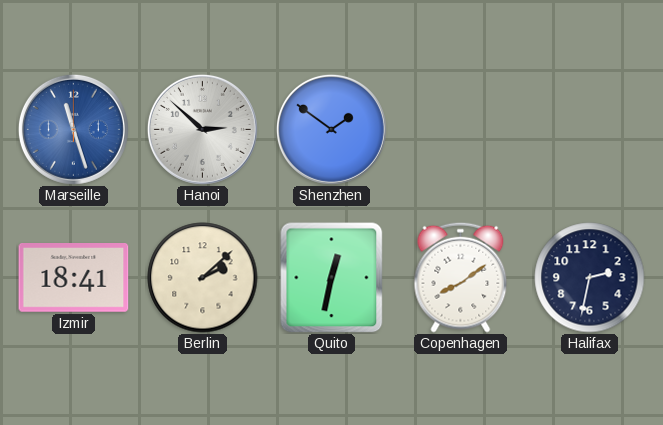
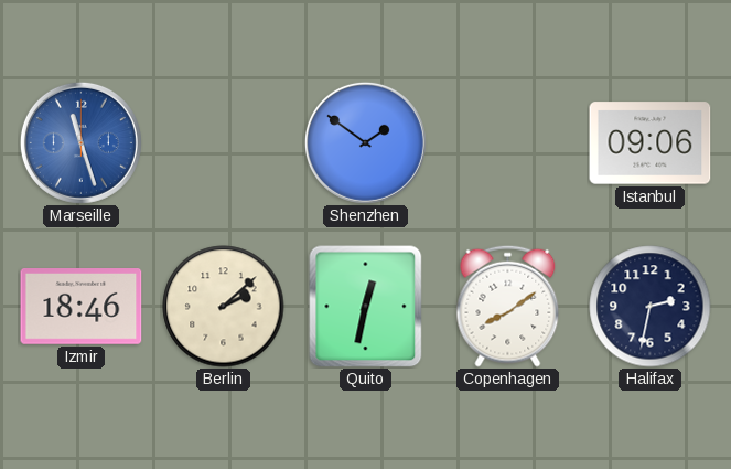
Hanoi: 2:52 -> none
Istanbul: none -> 09:06
Izmir: 18:41 -> 18:46
